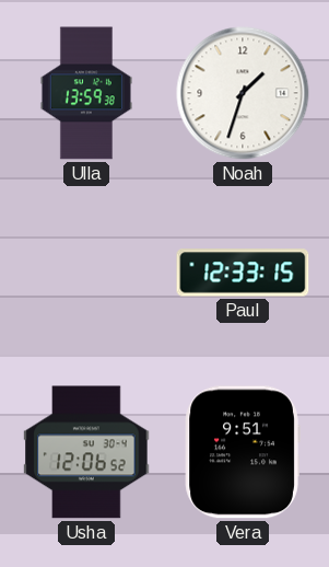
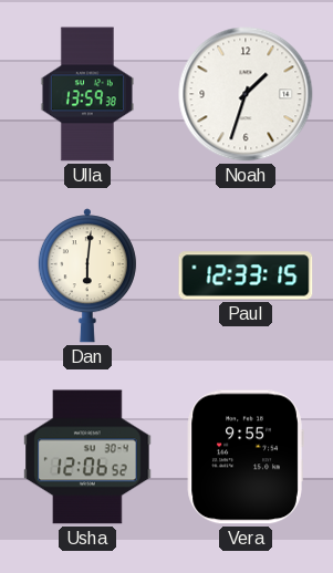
Dan: none -> 6:01
Vera: 9:51 -> 9:55
